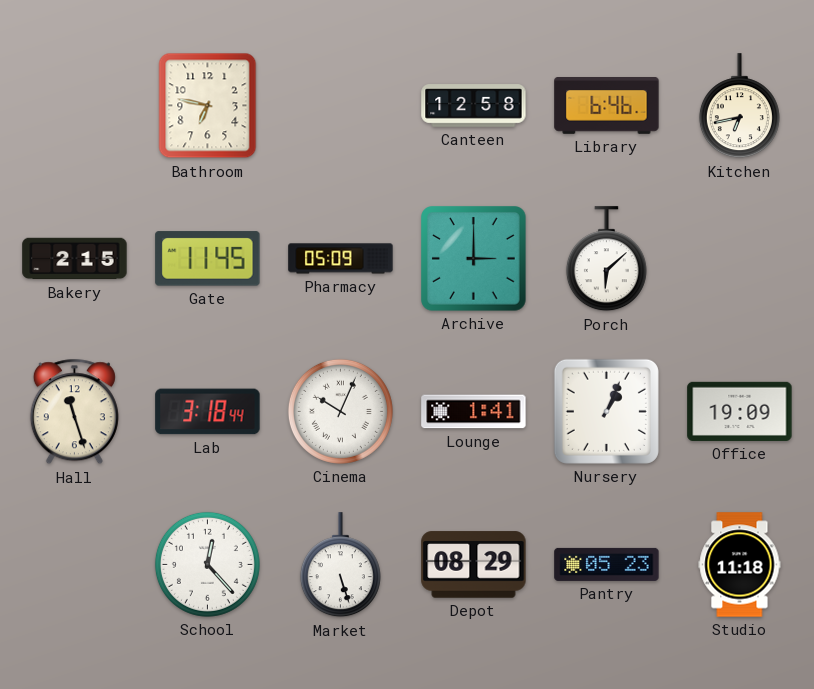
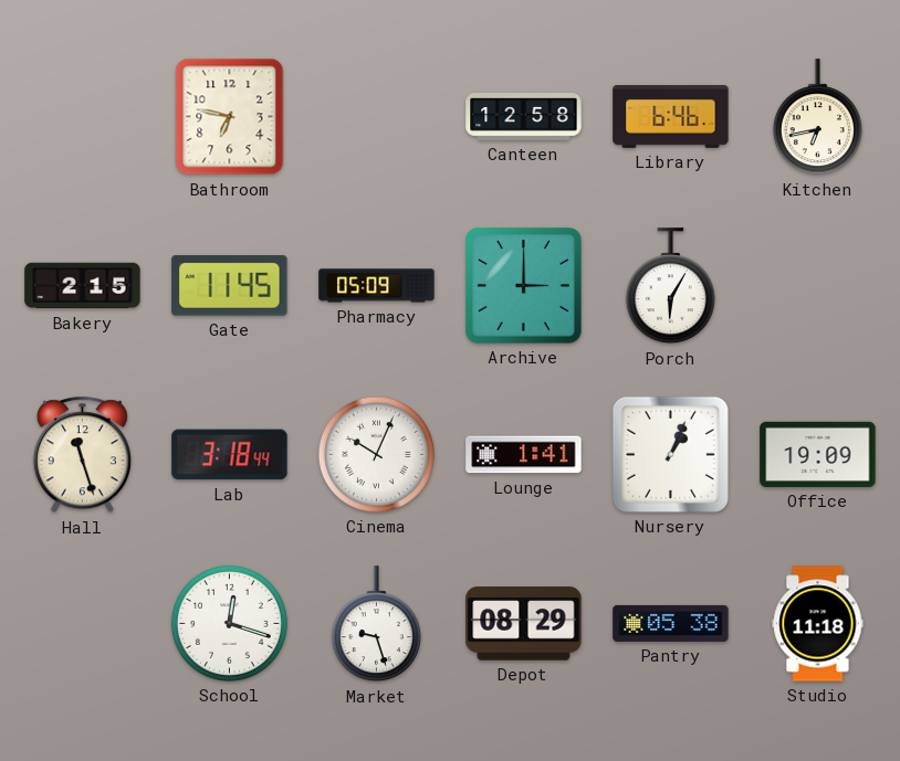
Porch: 6:08 -> 6:05
School: 12:23 -> 12:18
Market: 5:27 -> 9:27
Pantry: 05:23 -> 05:38
